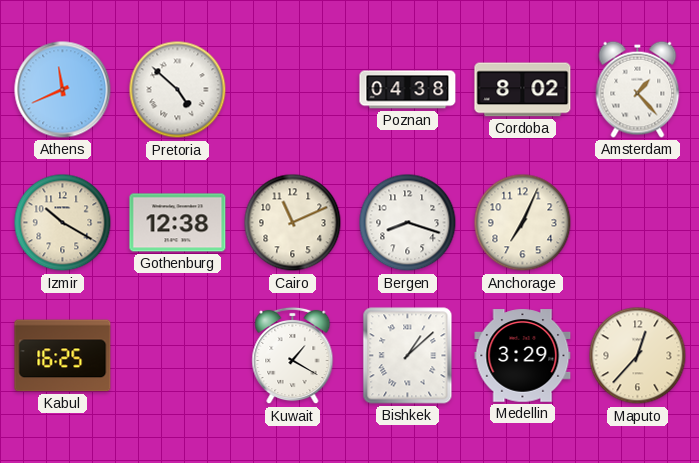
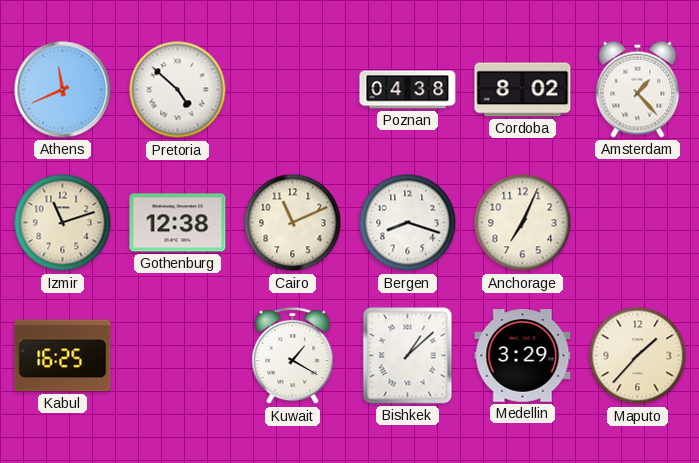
Izmir: 10:20 -> 11:12
Maputo: 12:37 -> 1:37
